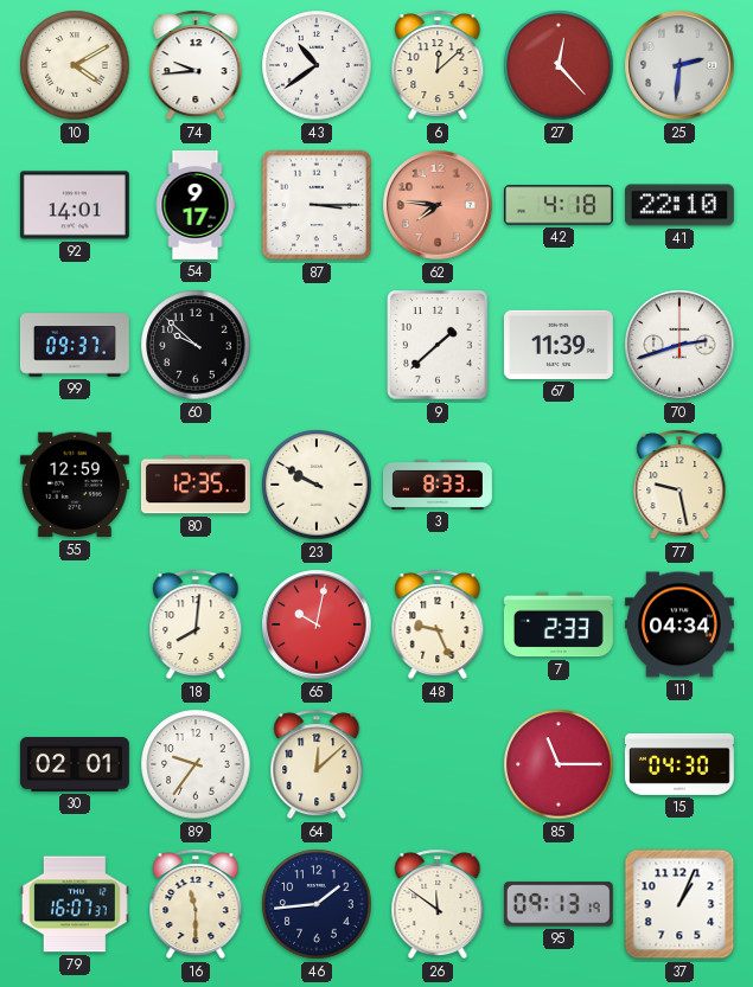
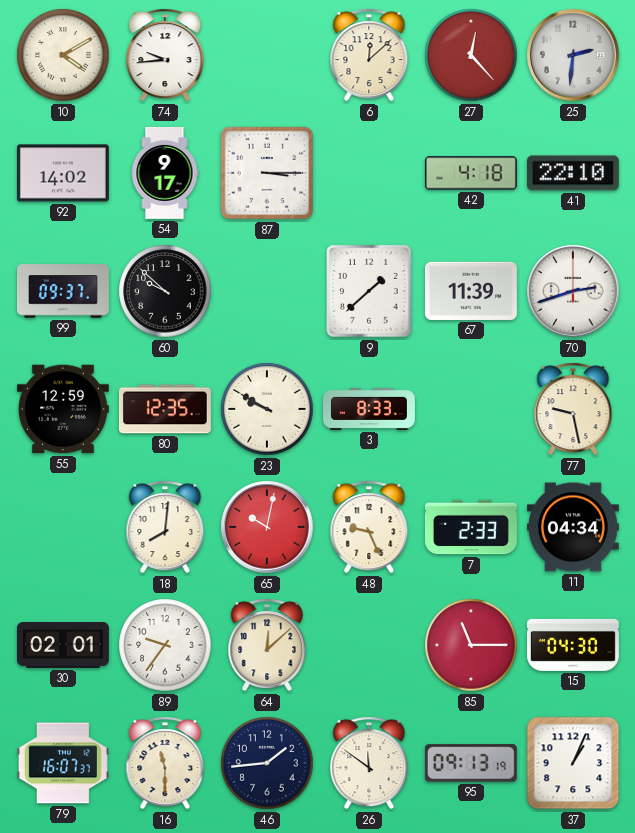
43: 10:39 -> none
92: 14:01 -> 14:02
62: 7:46 -> none
